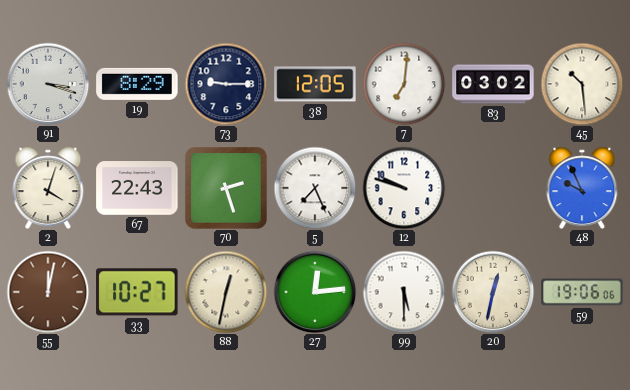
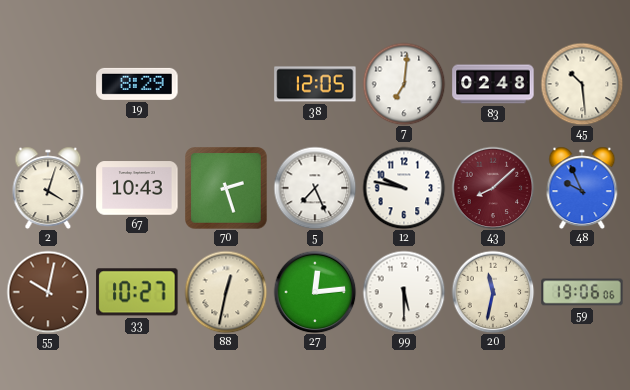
91: 3:18 -> none
73: 9:15 -> none
83: 03:02 -> 02:48
67: 22:43 -> 10:43
12: 9:48 -> 9:47
43: none -> 8:08
55: 12:02 -> 10:02
20: 12:32 -> 11:32
